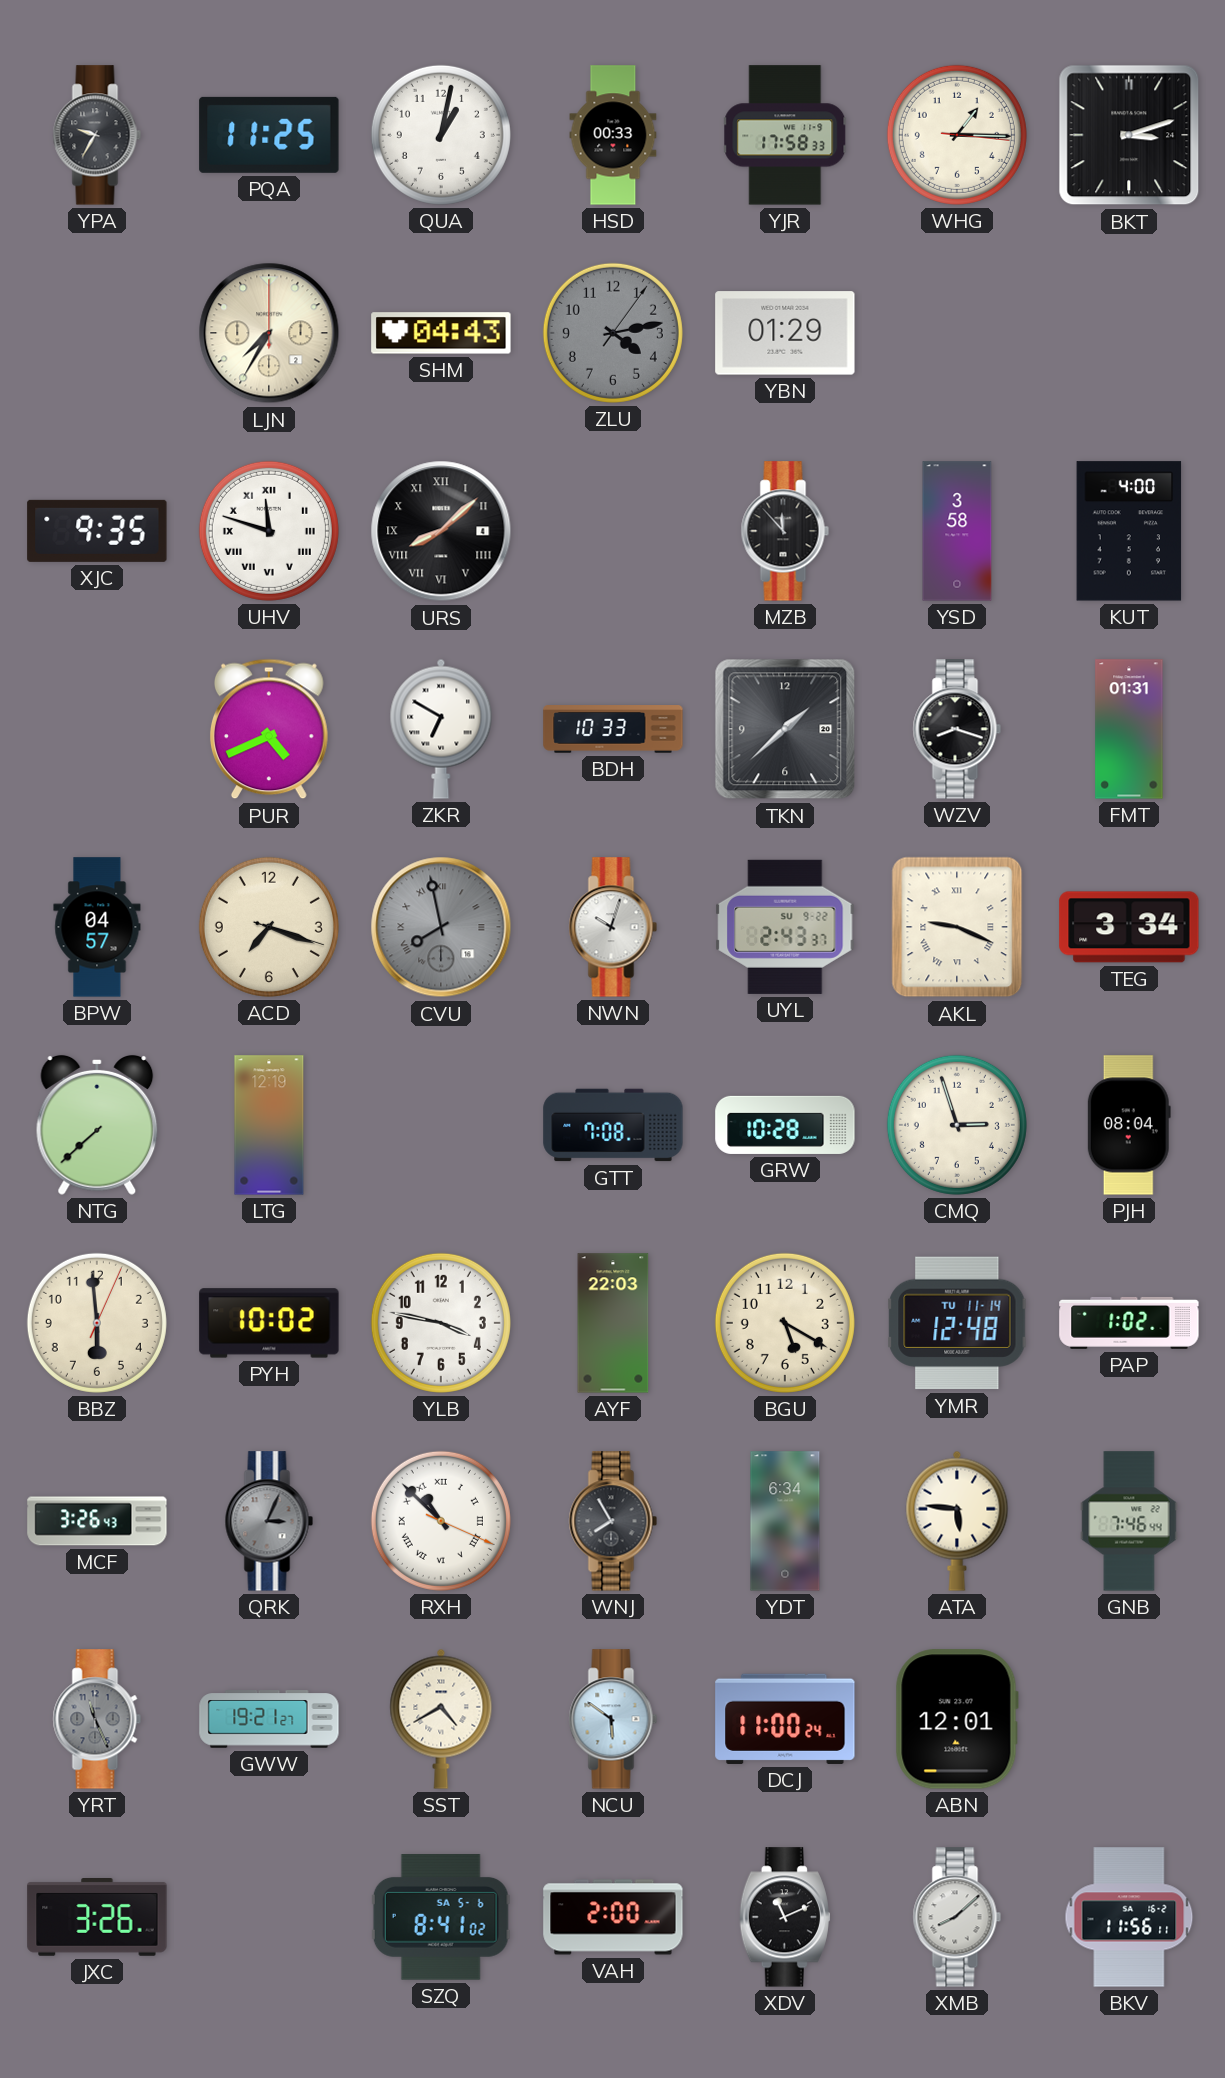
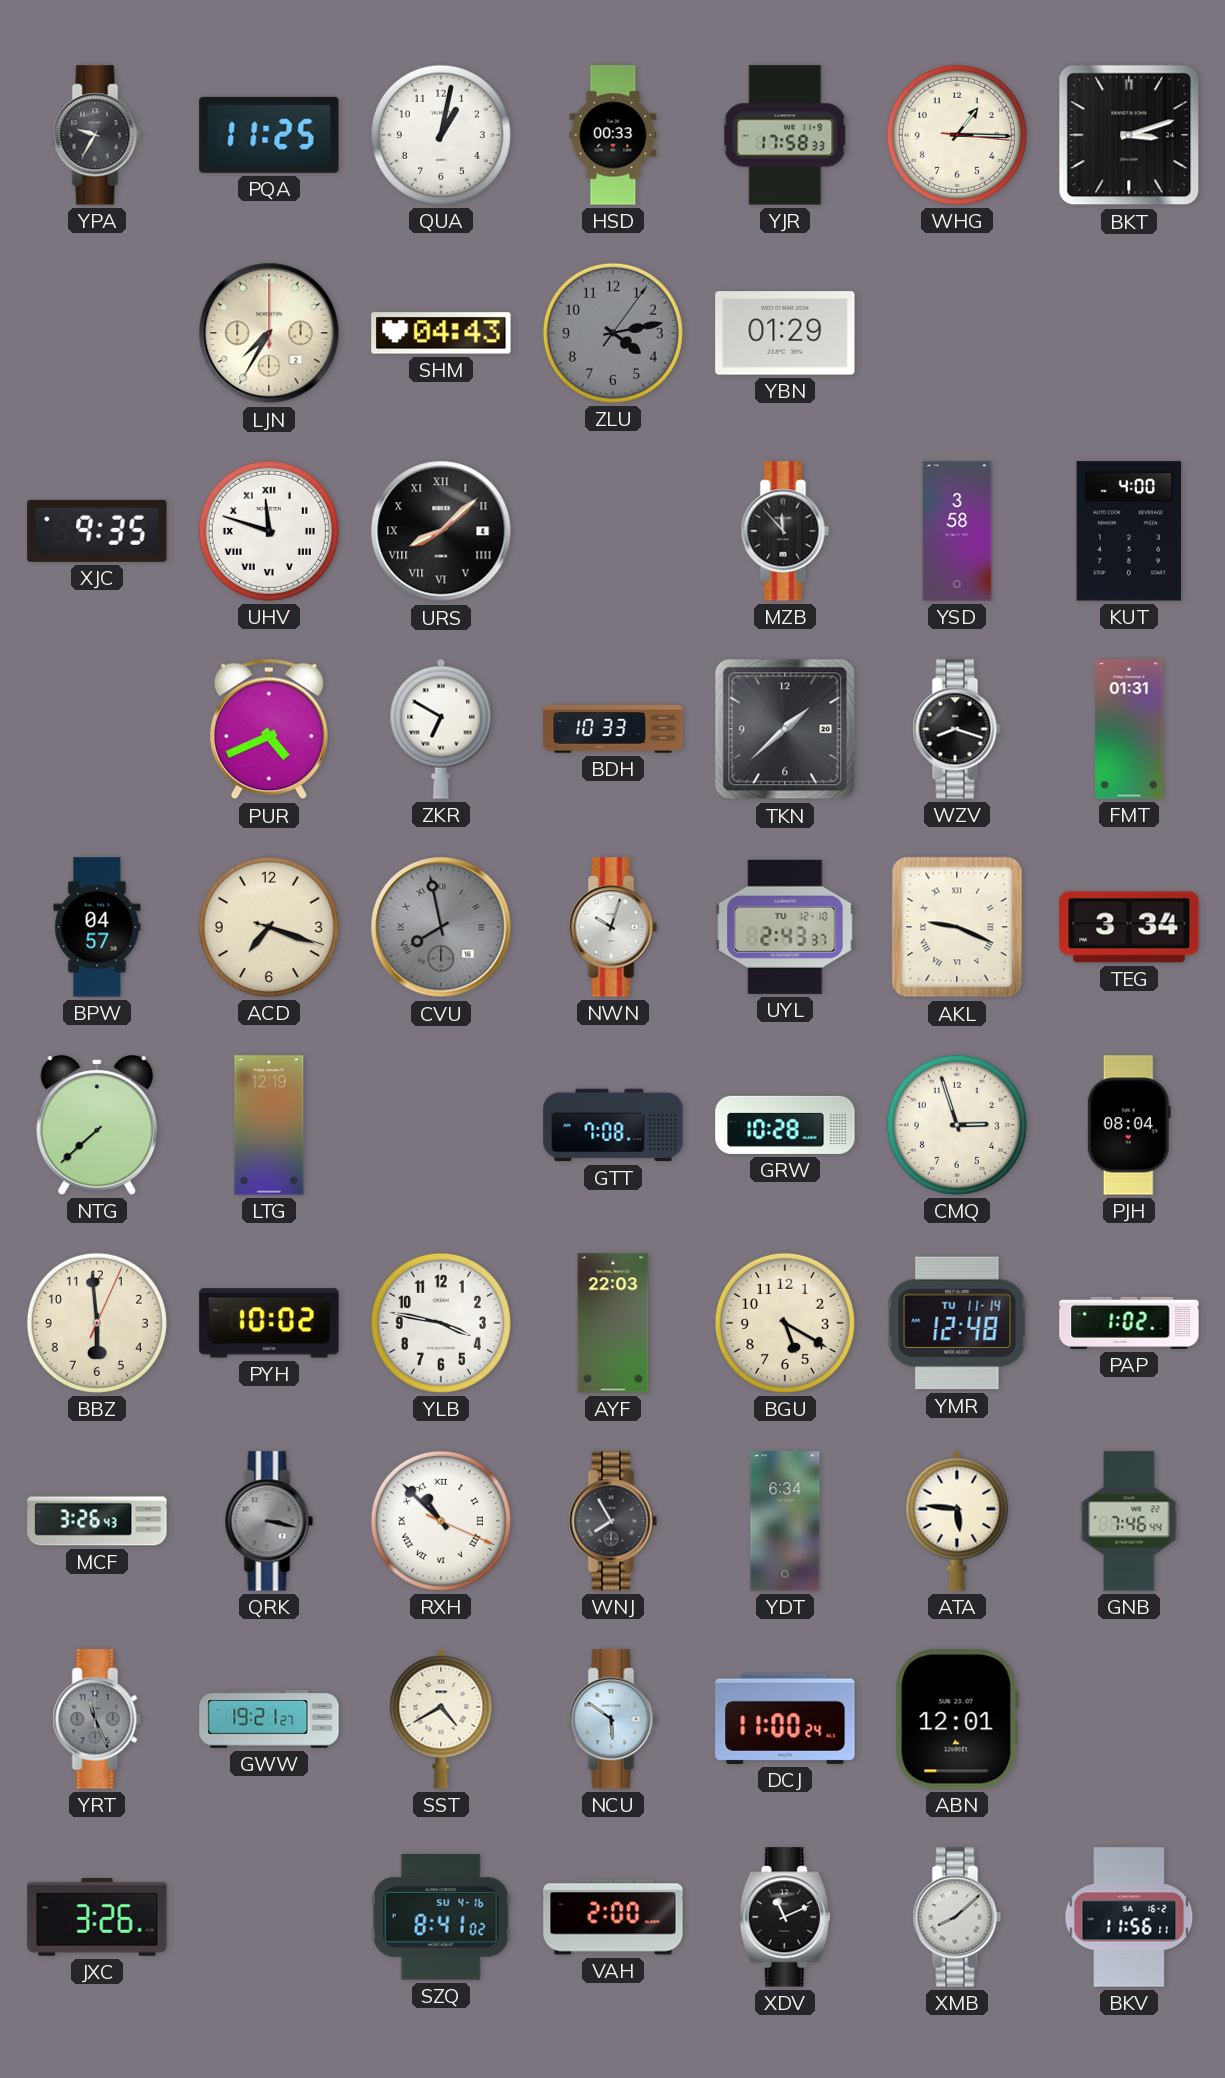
UYL date: SU 9-22 -> TU 12-10
QRK: 3:04 -> 3:17
SZQ date: SA 5-6 -> SU 4-16
